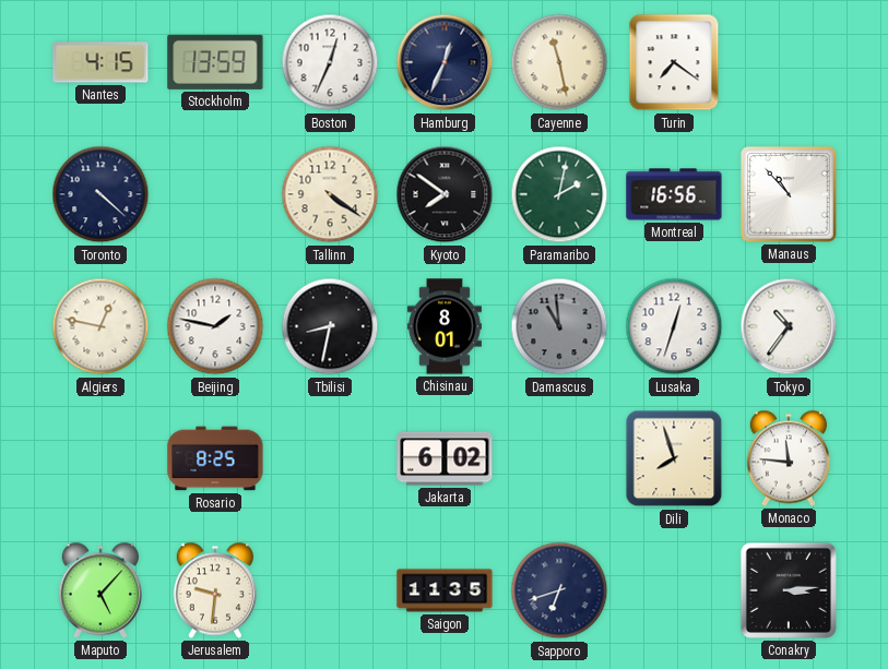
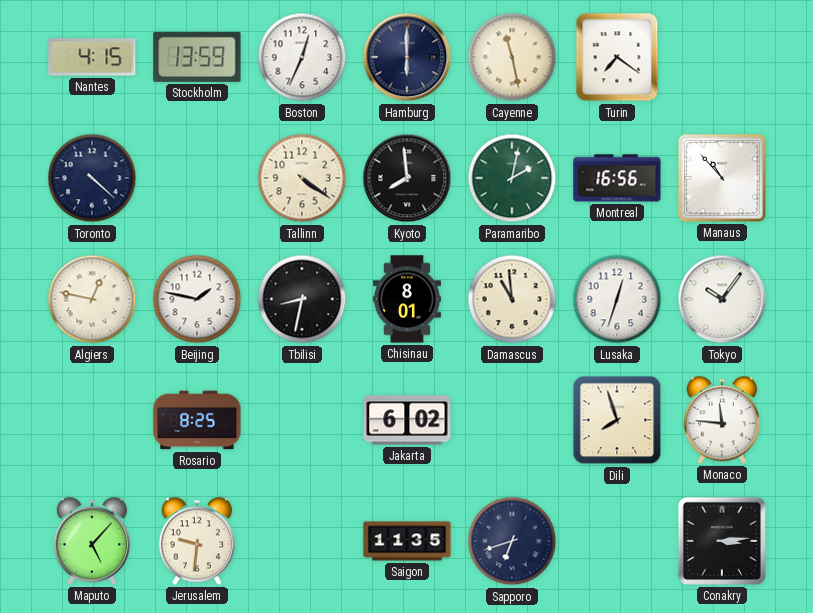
Hamburg: 12:34 -> 6:00
Kyoto: 7:51 -> 7:59
Damascus dial: grey -> cream
Tokyo: 10:36 -> 10:06
